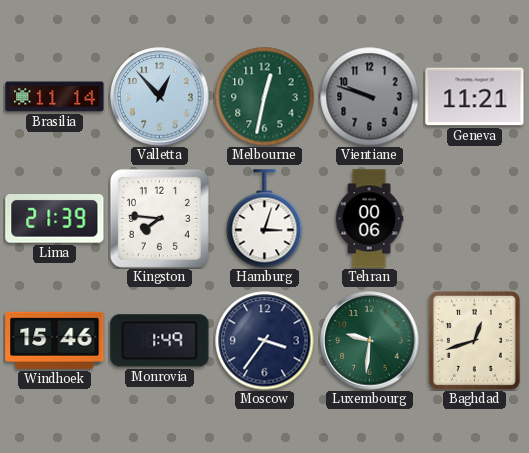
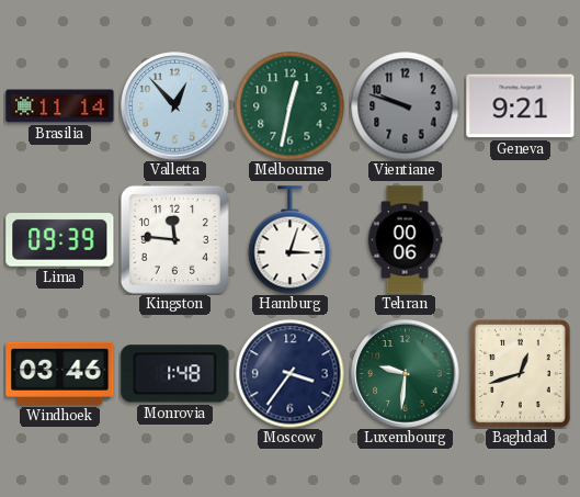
Geneva: 11:21 -> 9:21
Lima: 21:39 -> 09:39
Kingston: 7:46 -> 11:46
Windhoek: 15:46 -> 03:46
Monrovia: 1:49 -> 1:48
